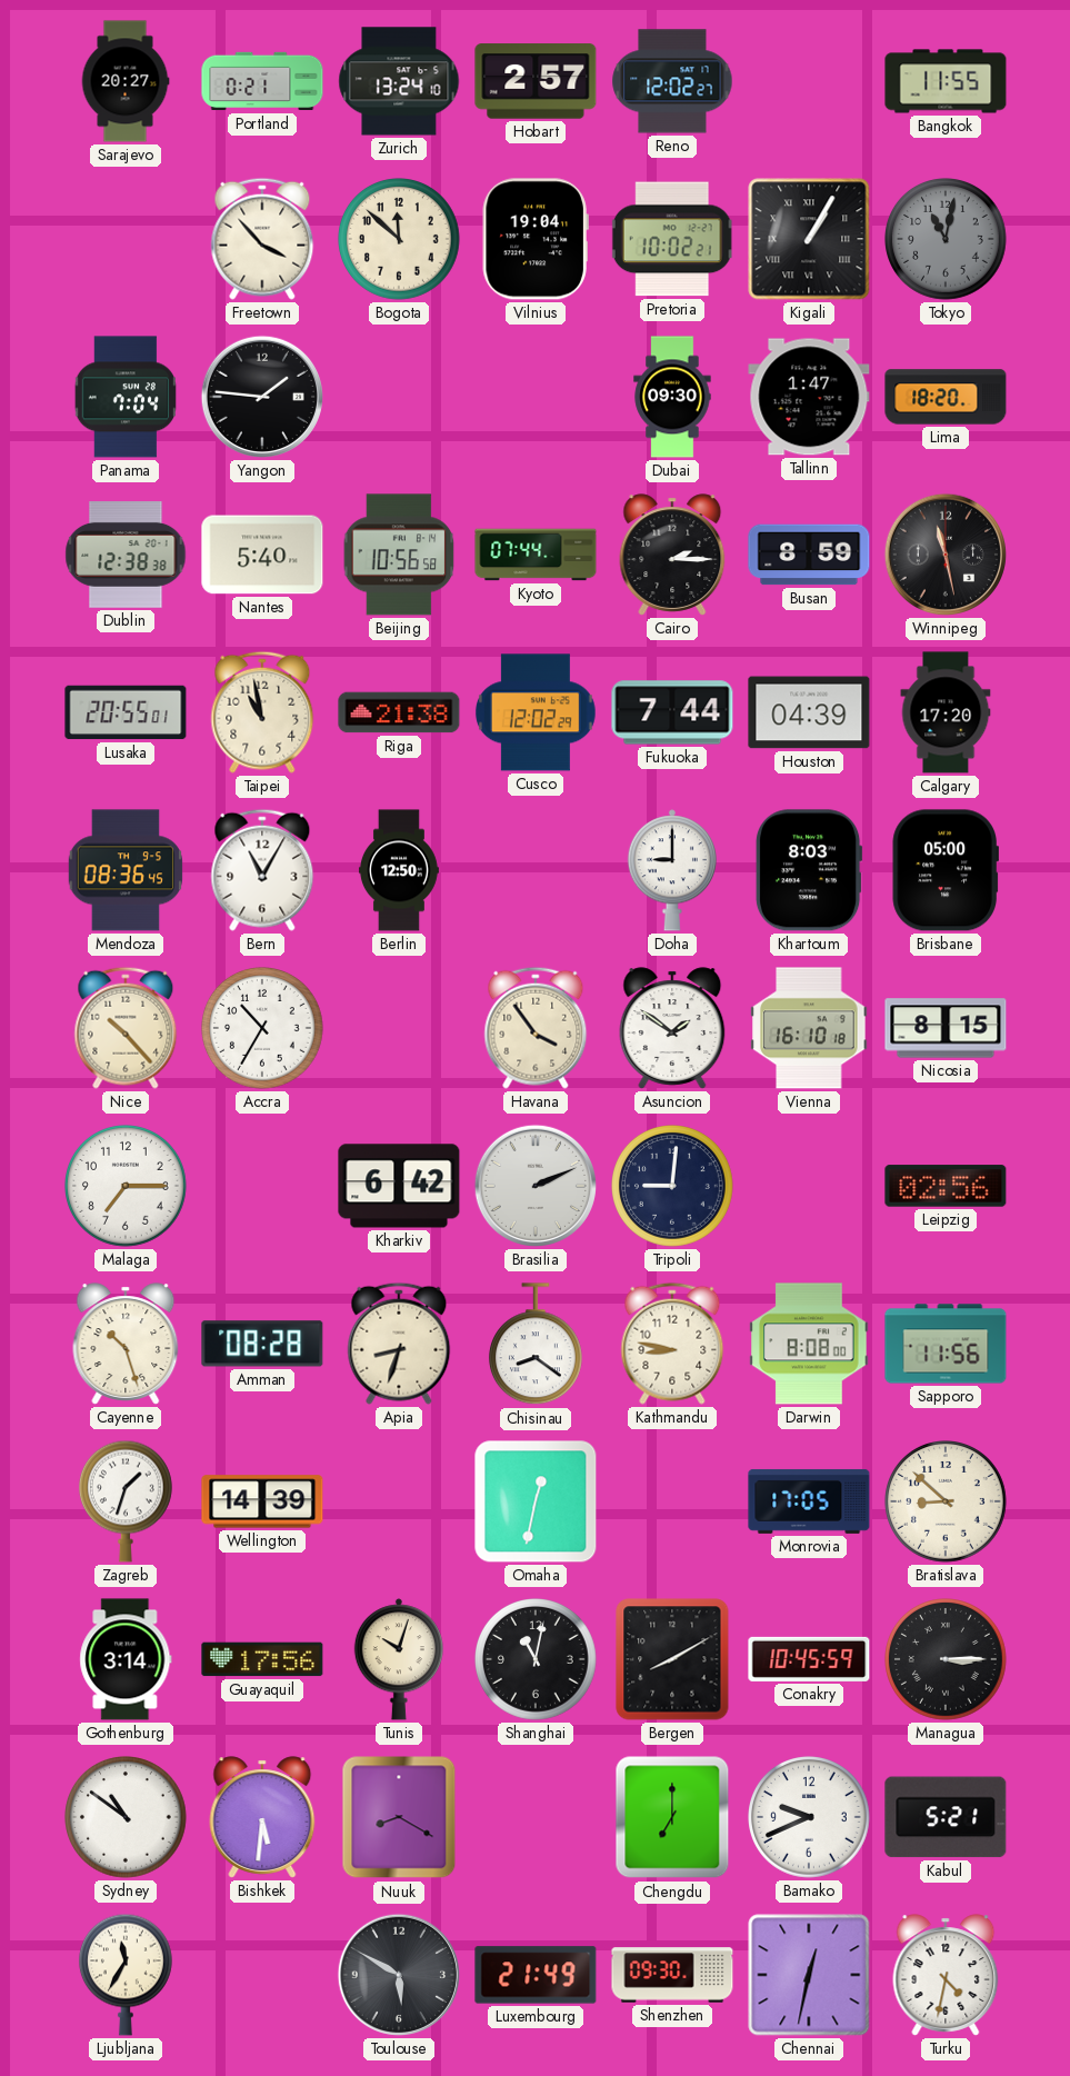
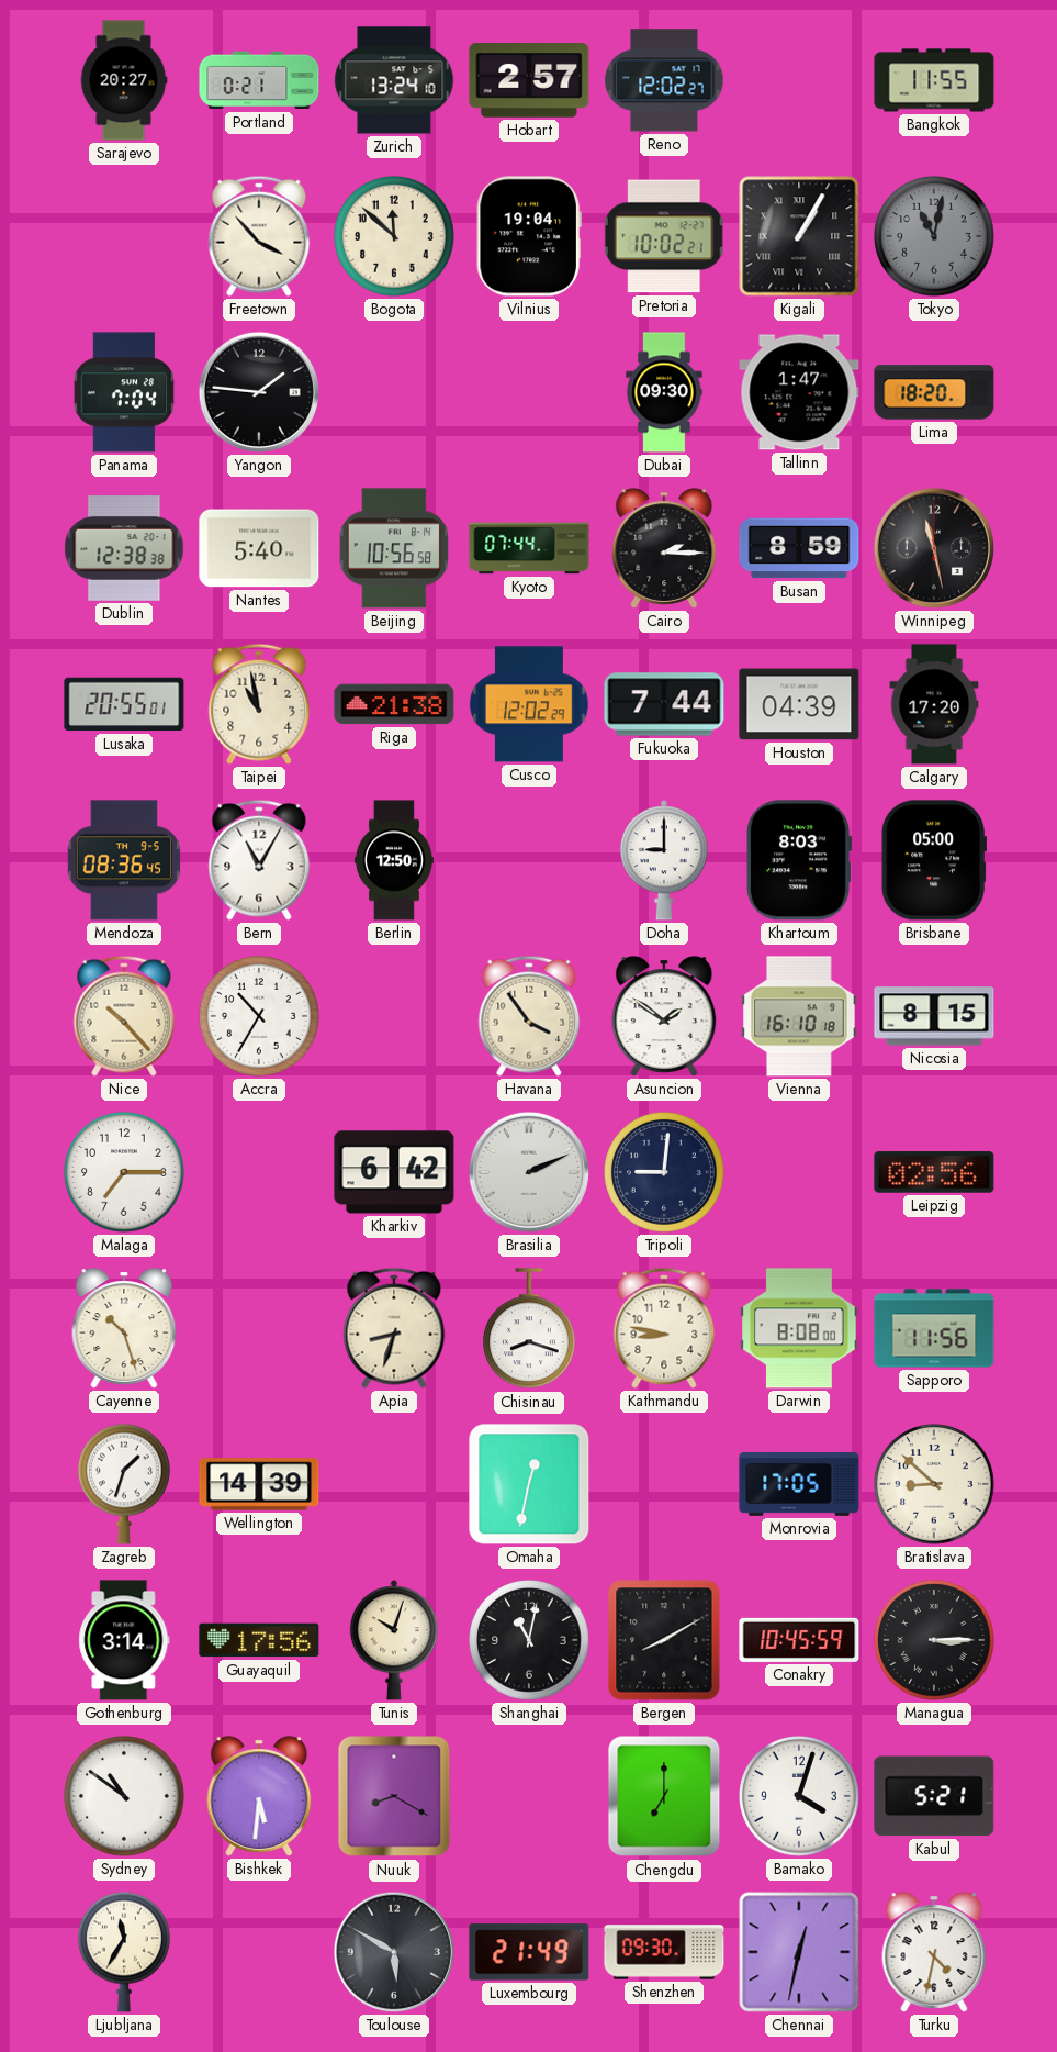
Amman: 08:28 -> none
Chisinau: 8:21 -> 8:18
Bamako: 9:41 -> 4:03
